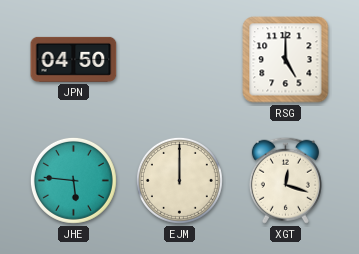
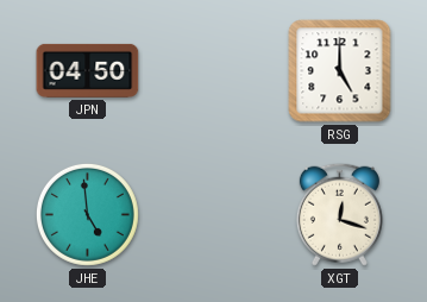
JHE: 5:46 -> 4:59
EJM: 12:00 -> none
